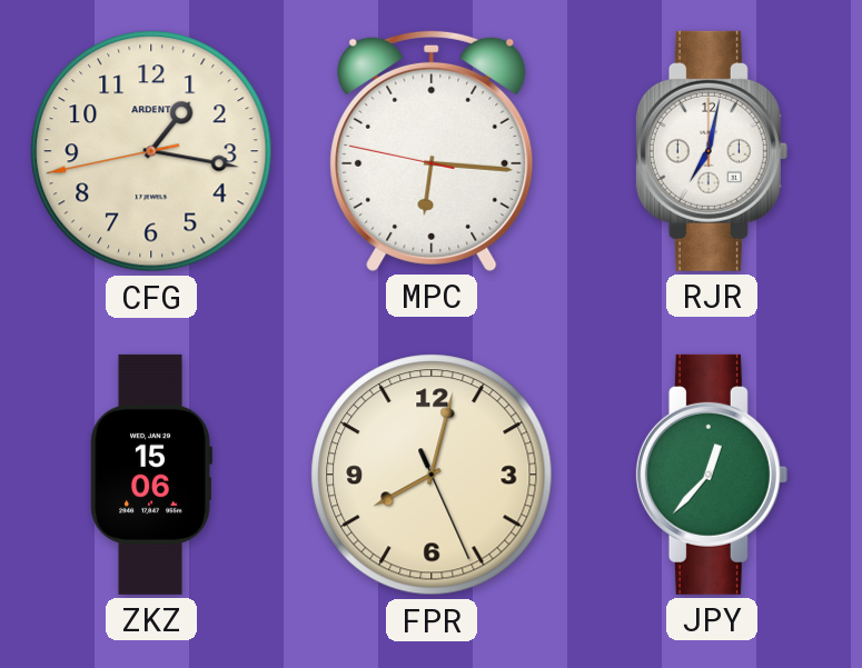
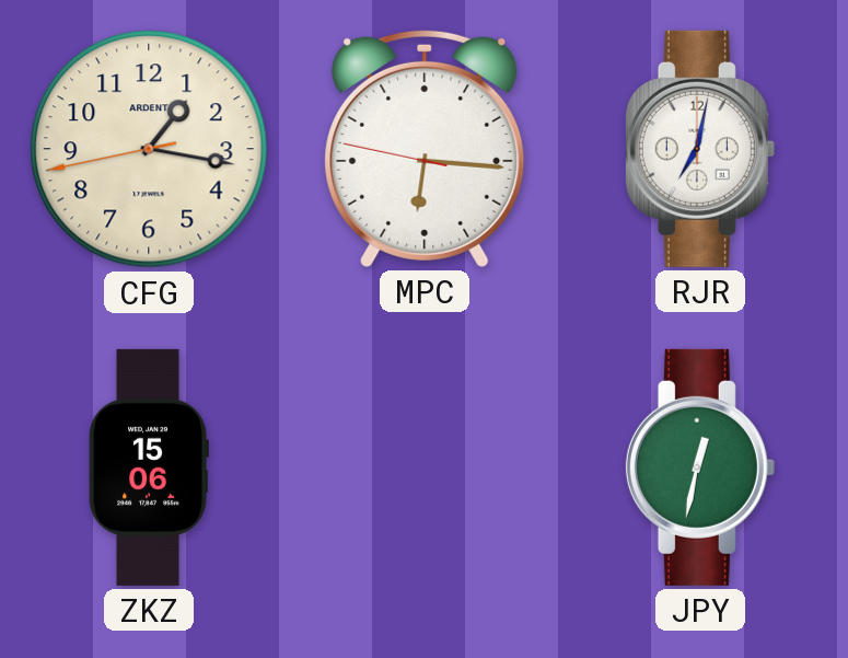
FPR: 8:02 -> none
JPY: 12:37 -> 12:32
